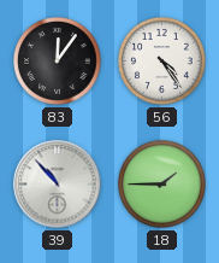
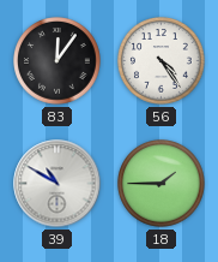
39: 10:53 -> 10:50
